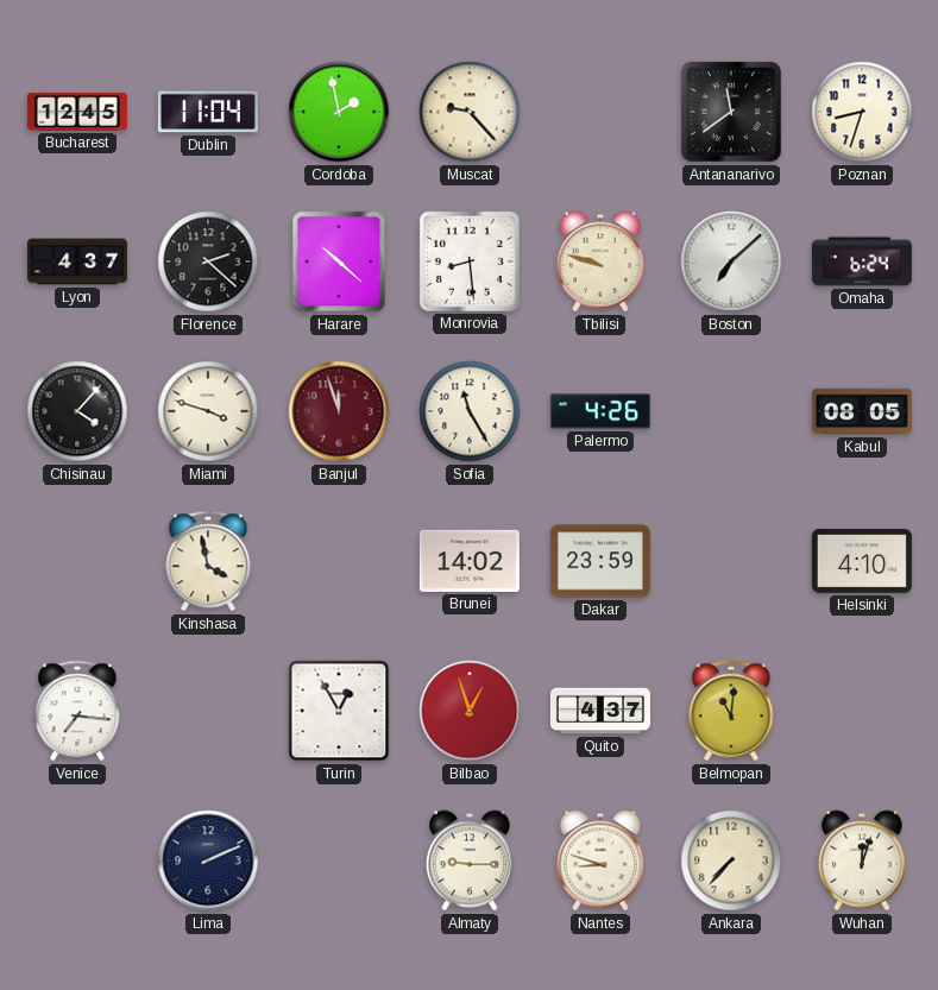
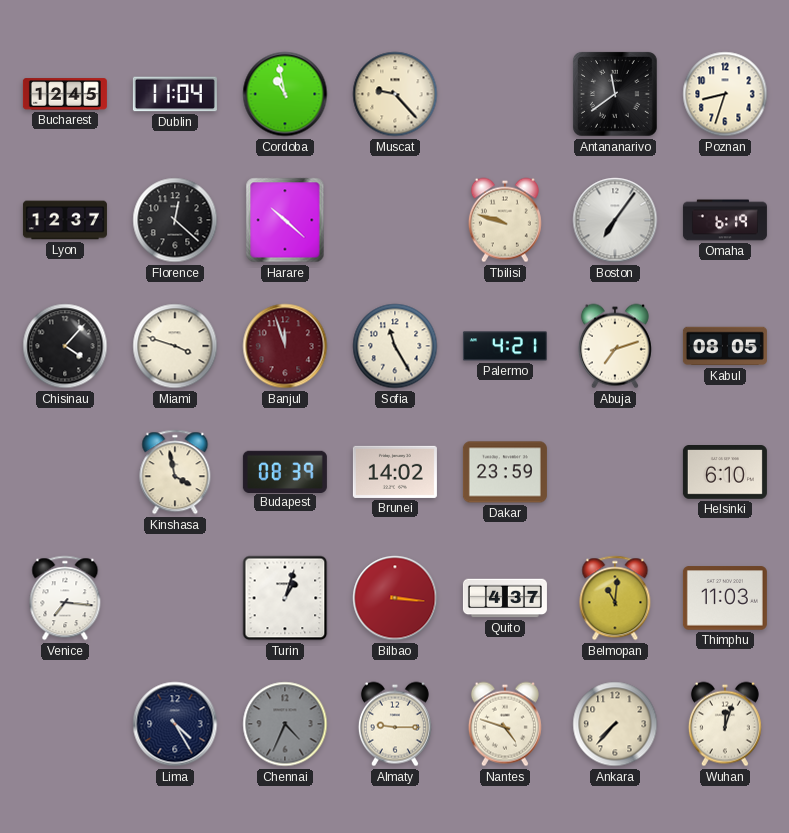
Cordoba: 1:58 -> 10:58
Lyon: 4:37 -> 12:37
Florence: 2:22 -> 12:22
Monrovia: 8:29 -> none
Boston: 7:08 -> 7:06
Omaha: 6:24 -> 6:19
Palermo: 4:26 -> 4:21
Abuja: none -> 7:12
Budapest: none -> 08:39
Helsinki: 4:10 -> 6:10
Turin: 12:55 -> 1:03
Bilbao: 12:57 -> 3:16
Thimphu: none -> 11:03
Lima: 2:11 -> 4:25
Chennai: none -> 4:34
Nantes: 8:48 -> 4:48
